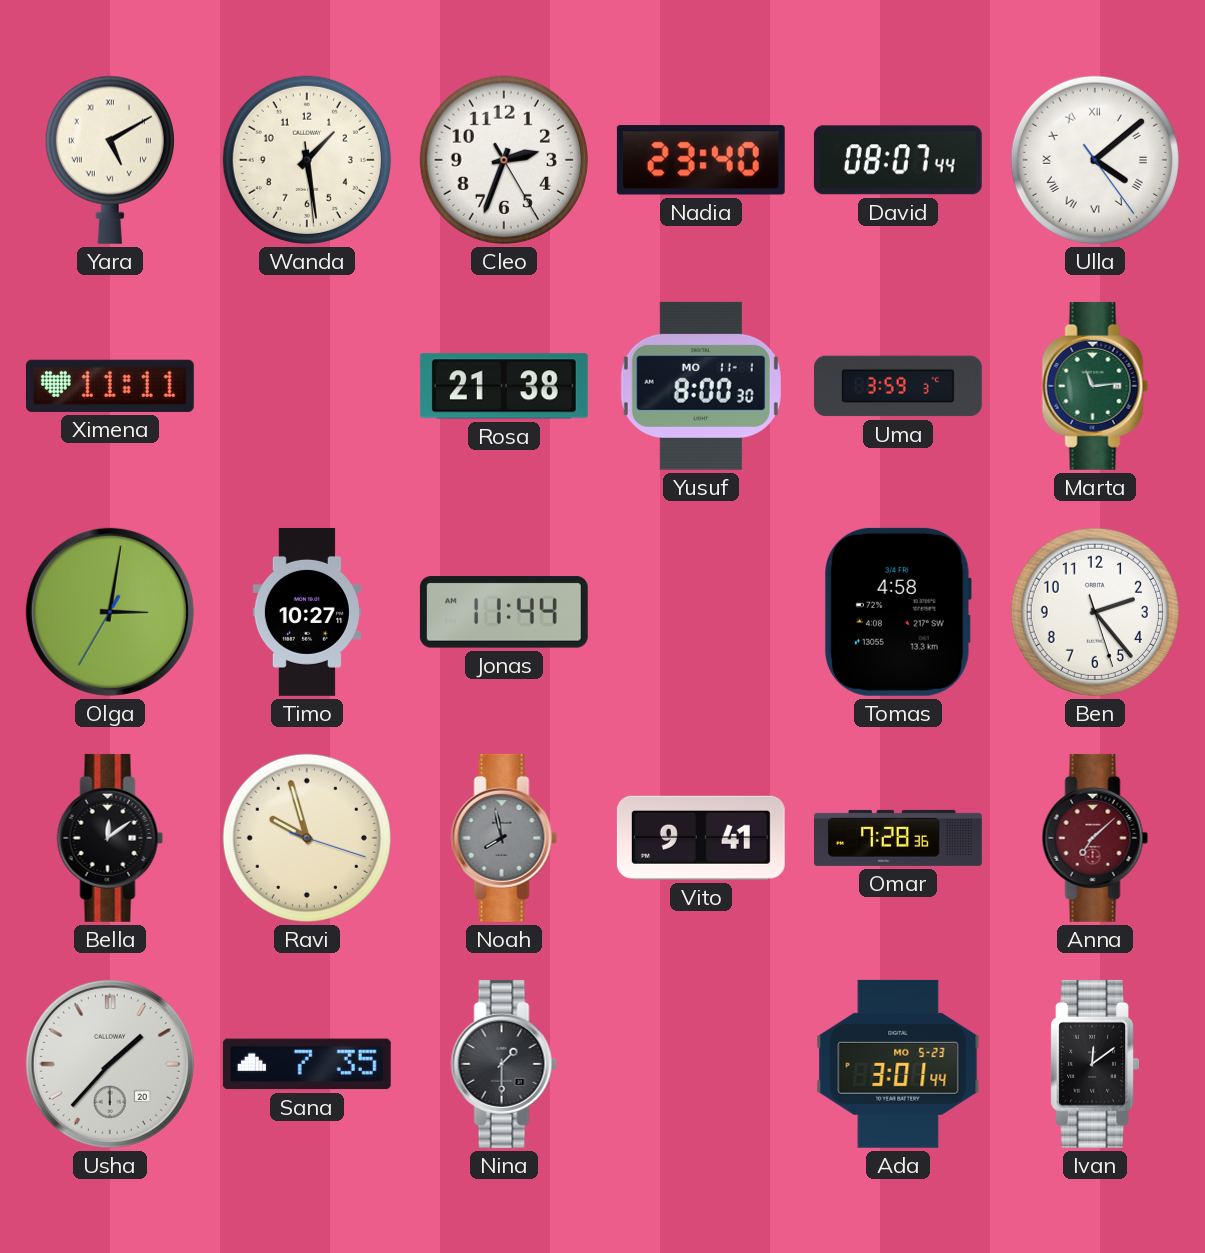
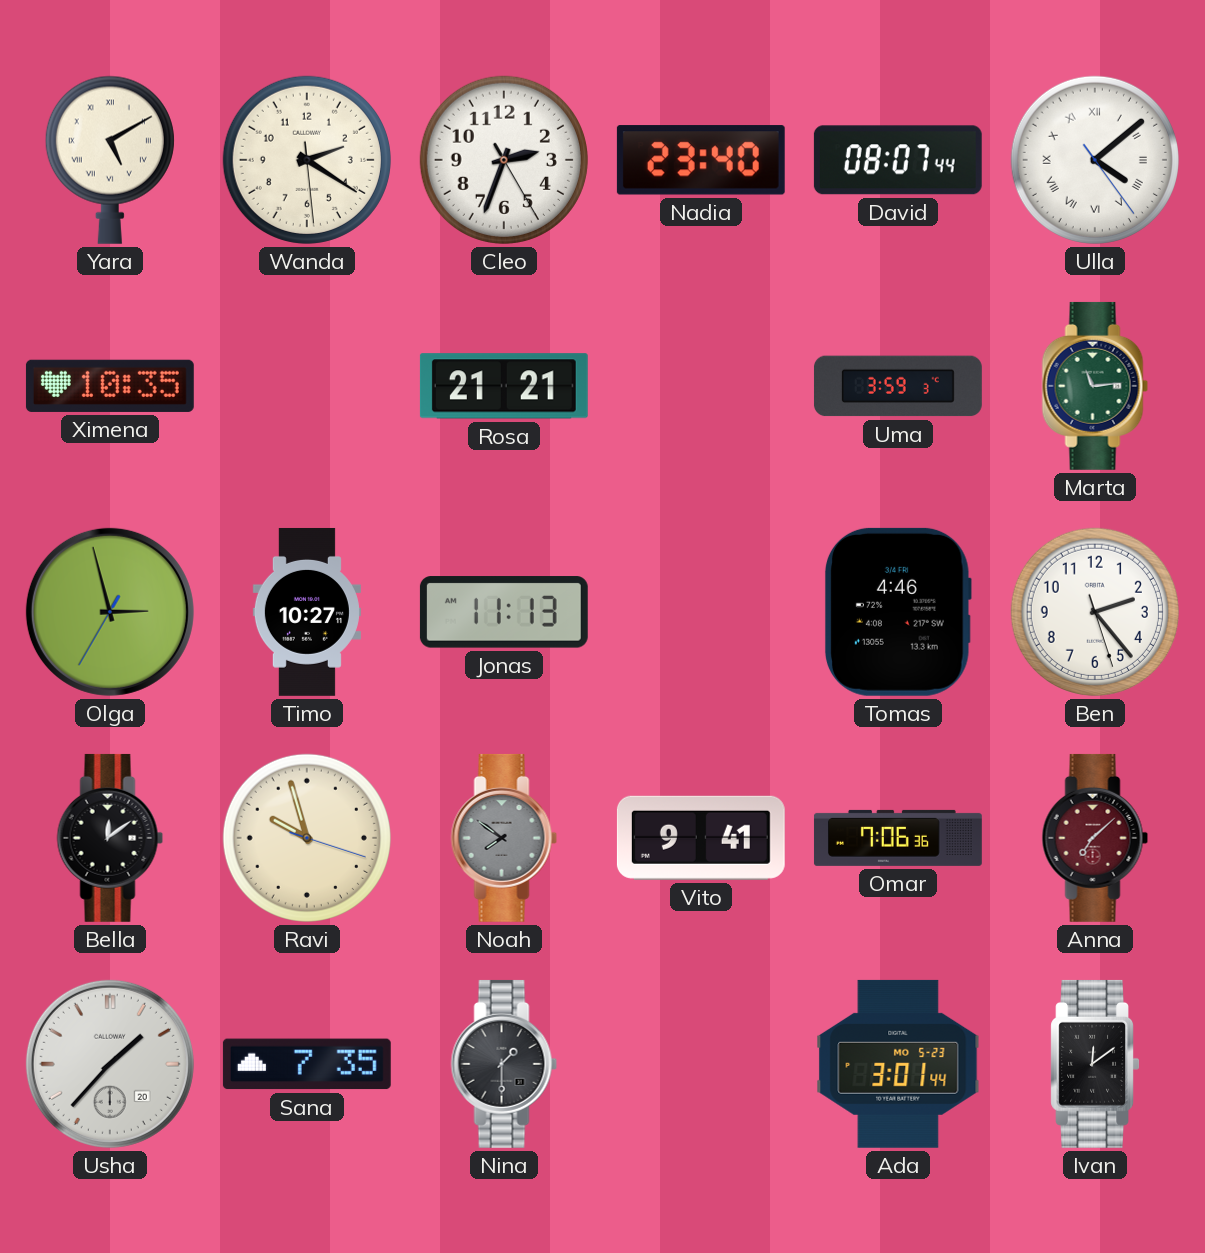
Wanda: 1:28 -> 2:20
Ximena: 11:11 -> 10:35
Rosa: 21:38 -> 21:21
Yusuf: 8:00 -> none
Olga: 3:01 -> 2:57
Jonas: 11:44 -> 11:13
Tomas: 4:58 -> 4:46
Noah: 7:58 -> 7:51
Omar: 7:28 -> 7:06
